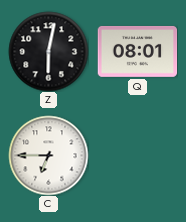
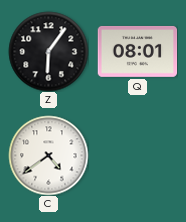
Z: 6:02 -> 6:06
C: 6:45 -> 4:39
